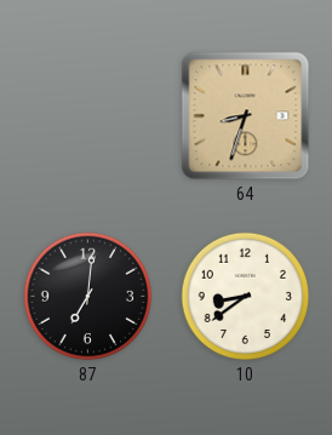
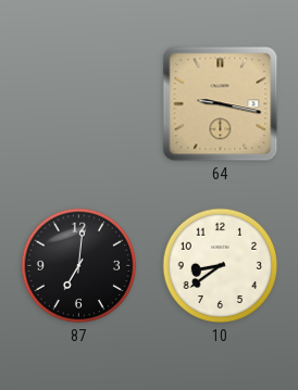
64: 8:33 -> 9:17
